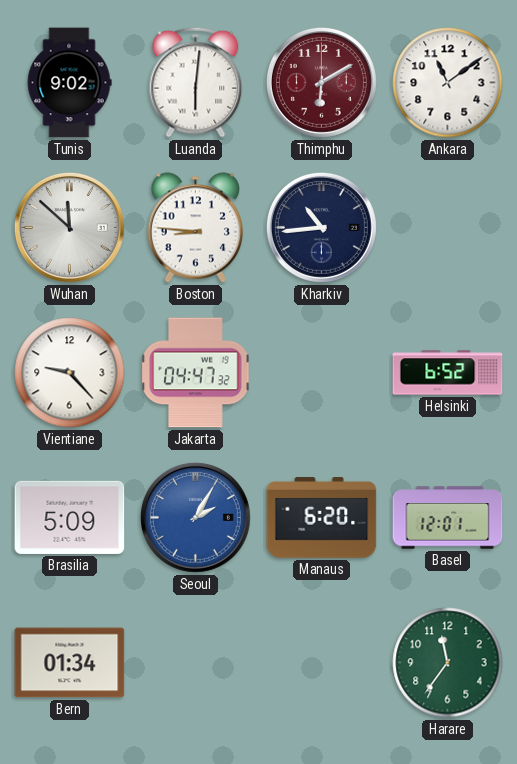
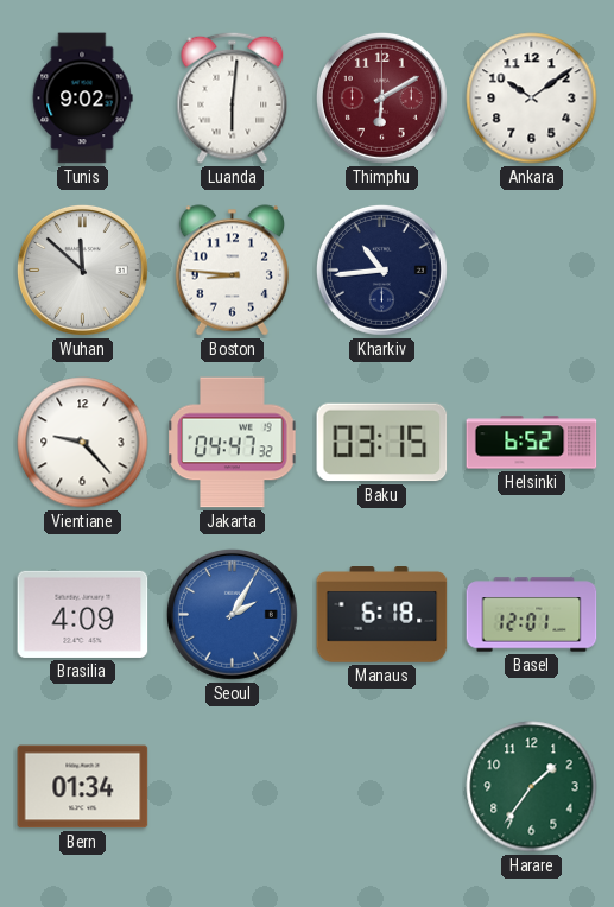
Ankara: 11:09 -> 10:09
Baku: none -> 03:15
Brasilia: 5:09 -> 4:09
Manaus: 6:20 -> 6:18
Harare: 11:36 -> 1:36
